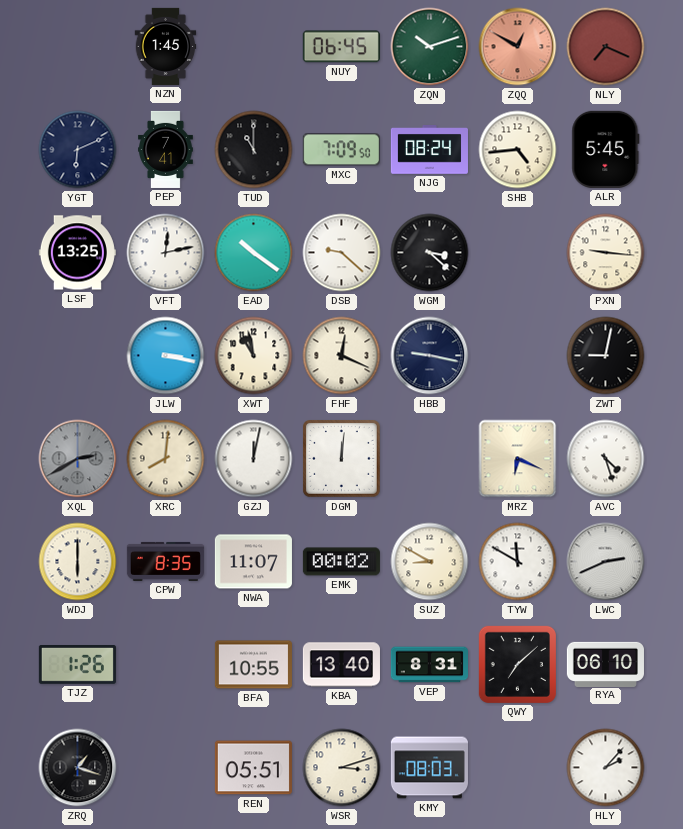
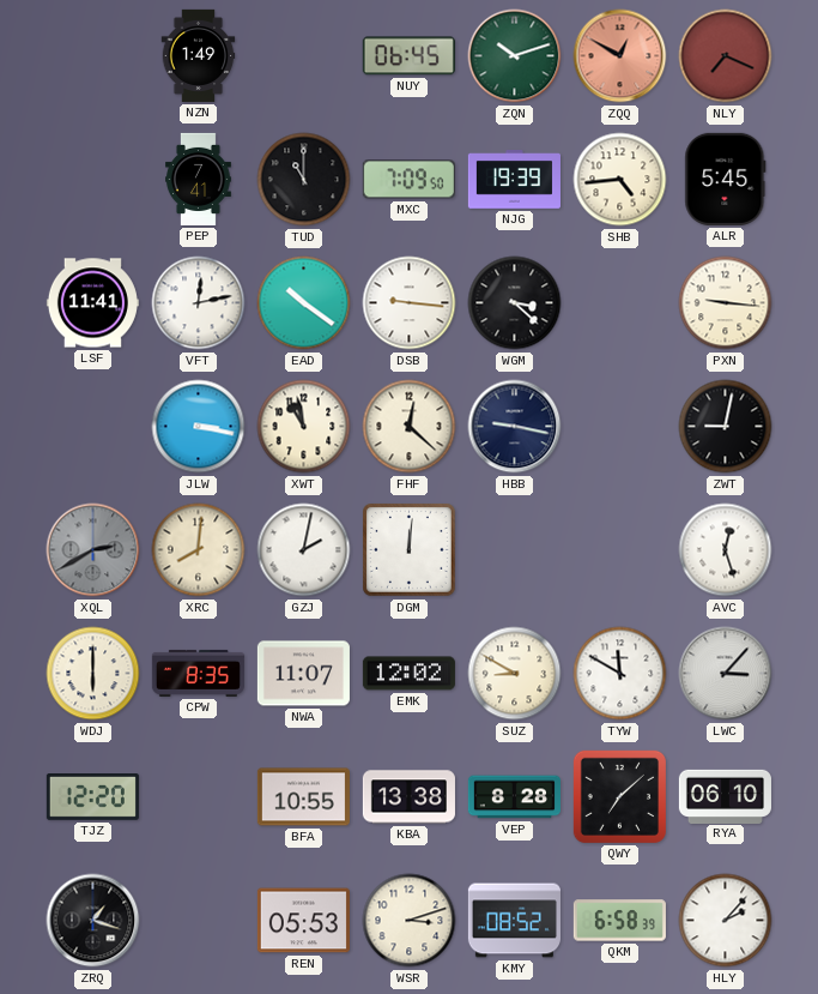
NZN: 1:45 -> 1:49
YGT: 6:11 -> none
NJG: 08:24 -> 19:39
LSF: 13:25 -> 11:41
DSB: 9:22 -> 9:16
FHF: 12:19 -> 12:22
GZJ: 12:02 -> 2:02
MRZ: 6:19 -> none
AVC: 4:27 -> 12:27
EMK: 00:02 -> 12:02
LWC: 2:41 -> 3:07
TJZ: 1:26 -> 12:20
KBA: 13:40 -> 13:38
VEP: 8:31 -> 8:28
REN: 05:51 -> 05:53
KMY: 08:03 -> 08:52
QKM: none -> 6:58
